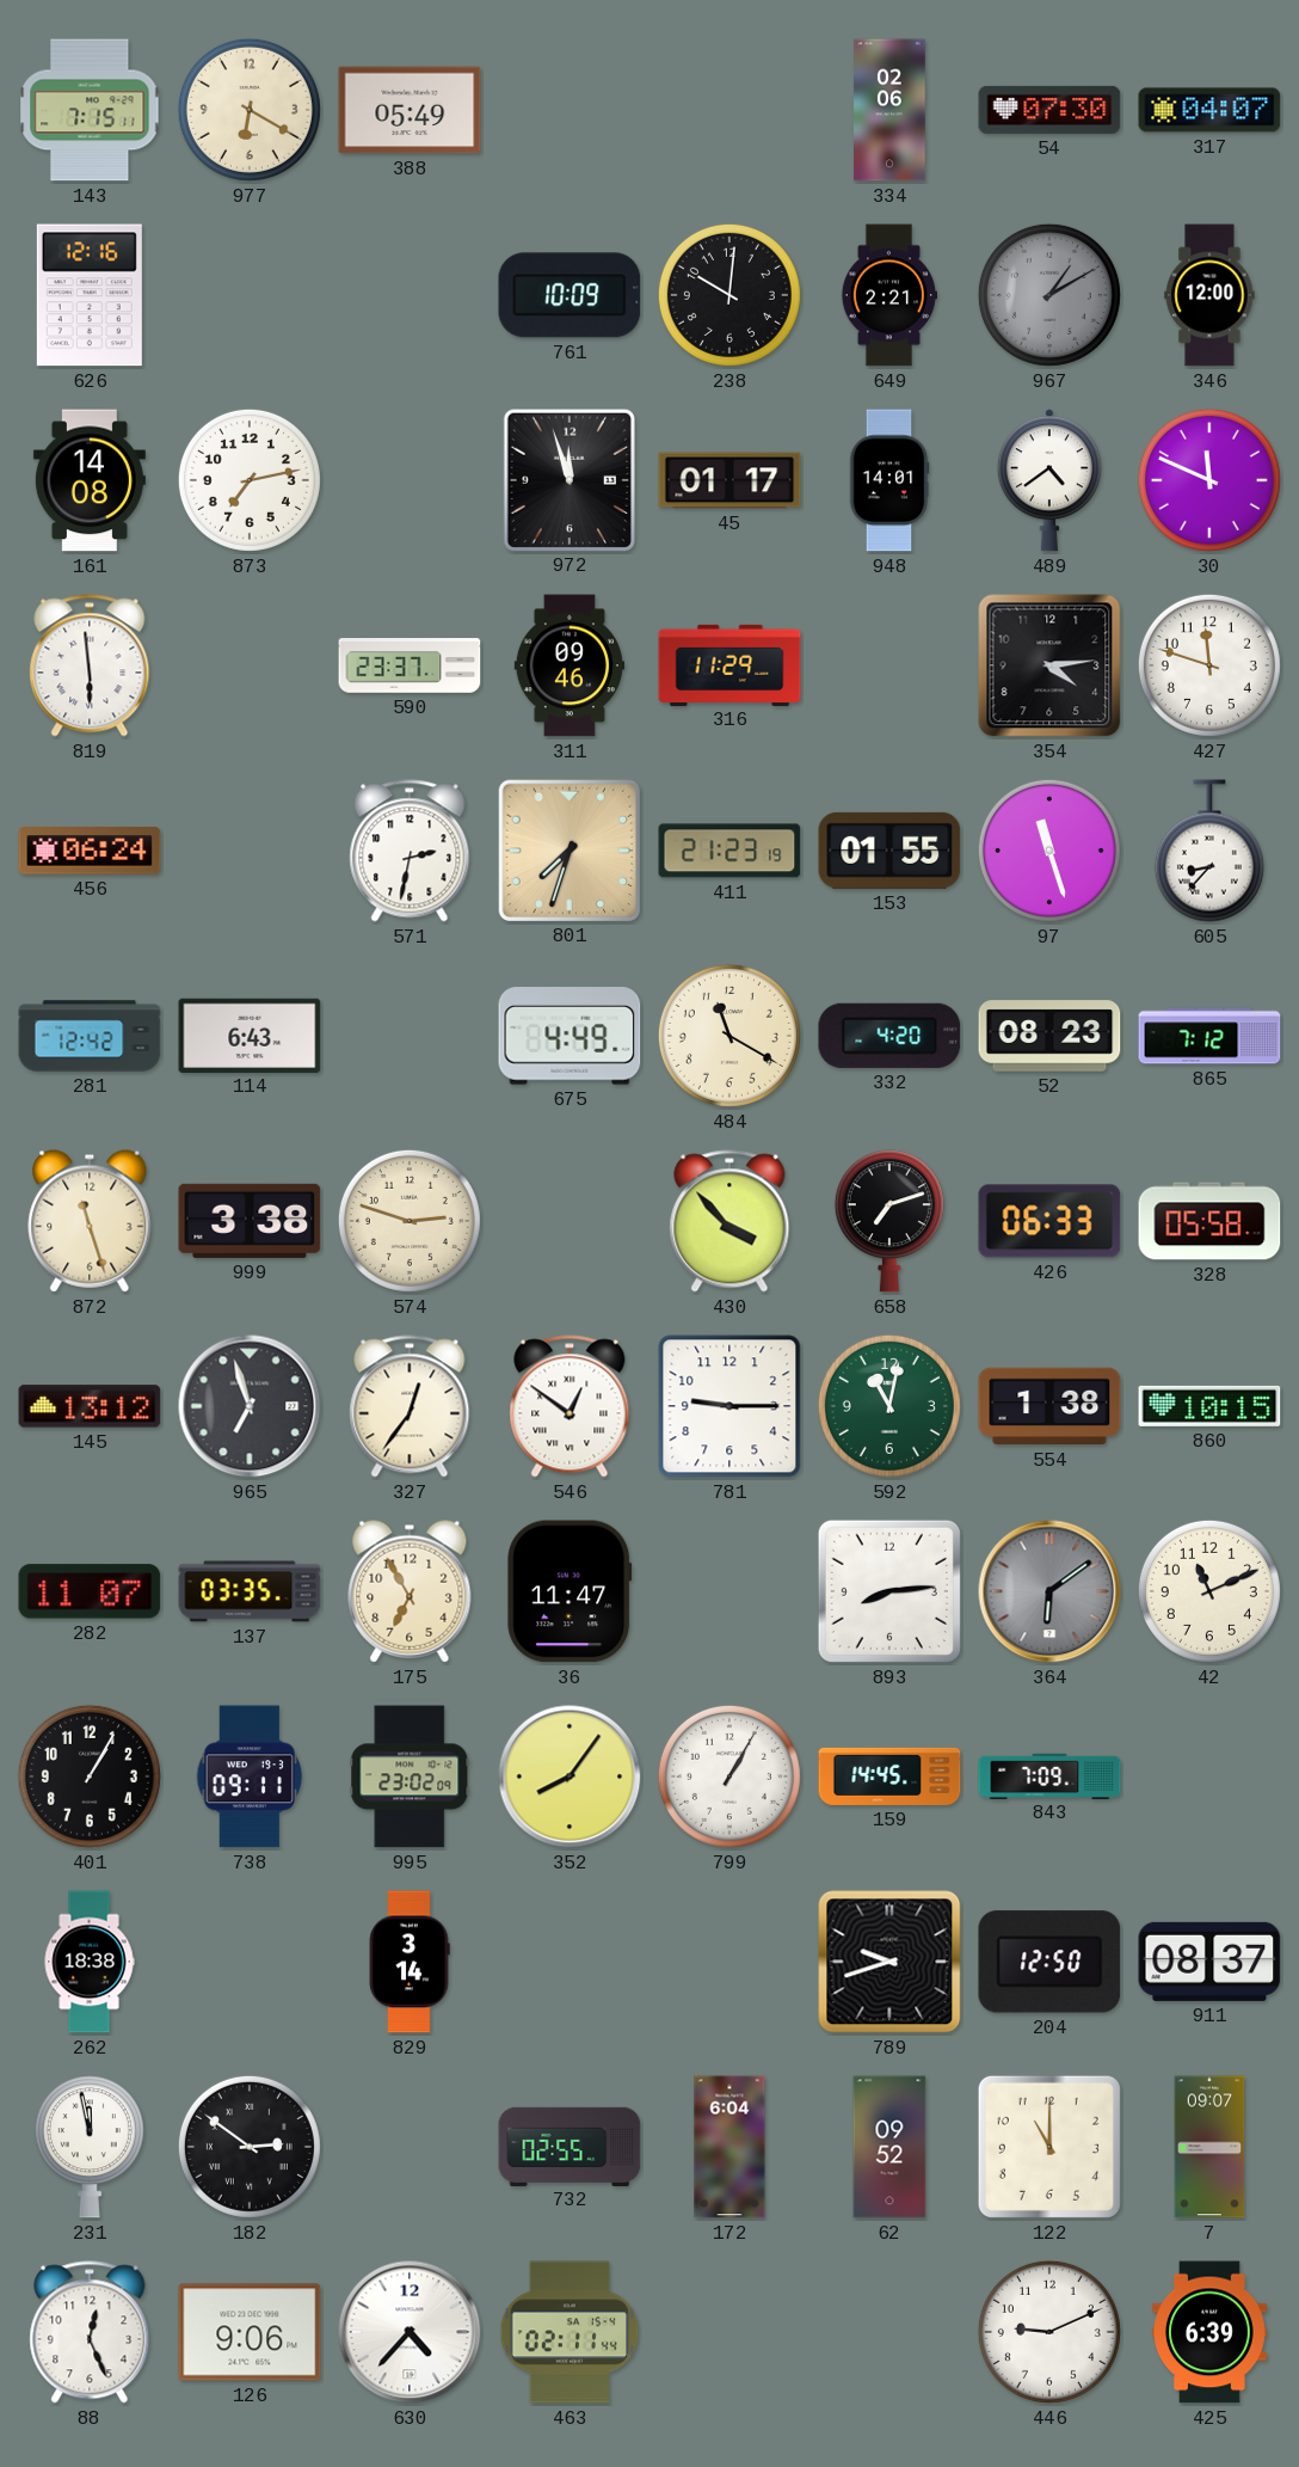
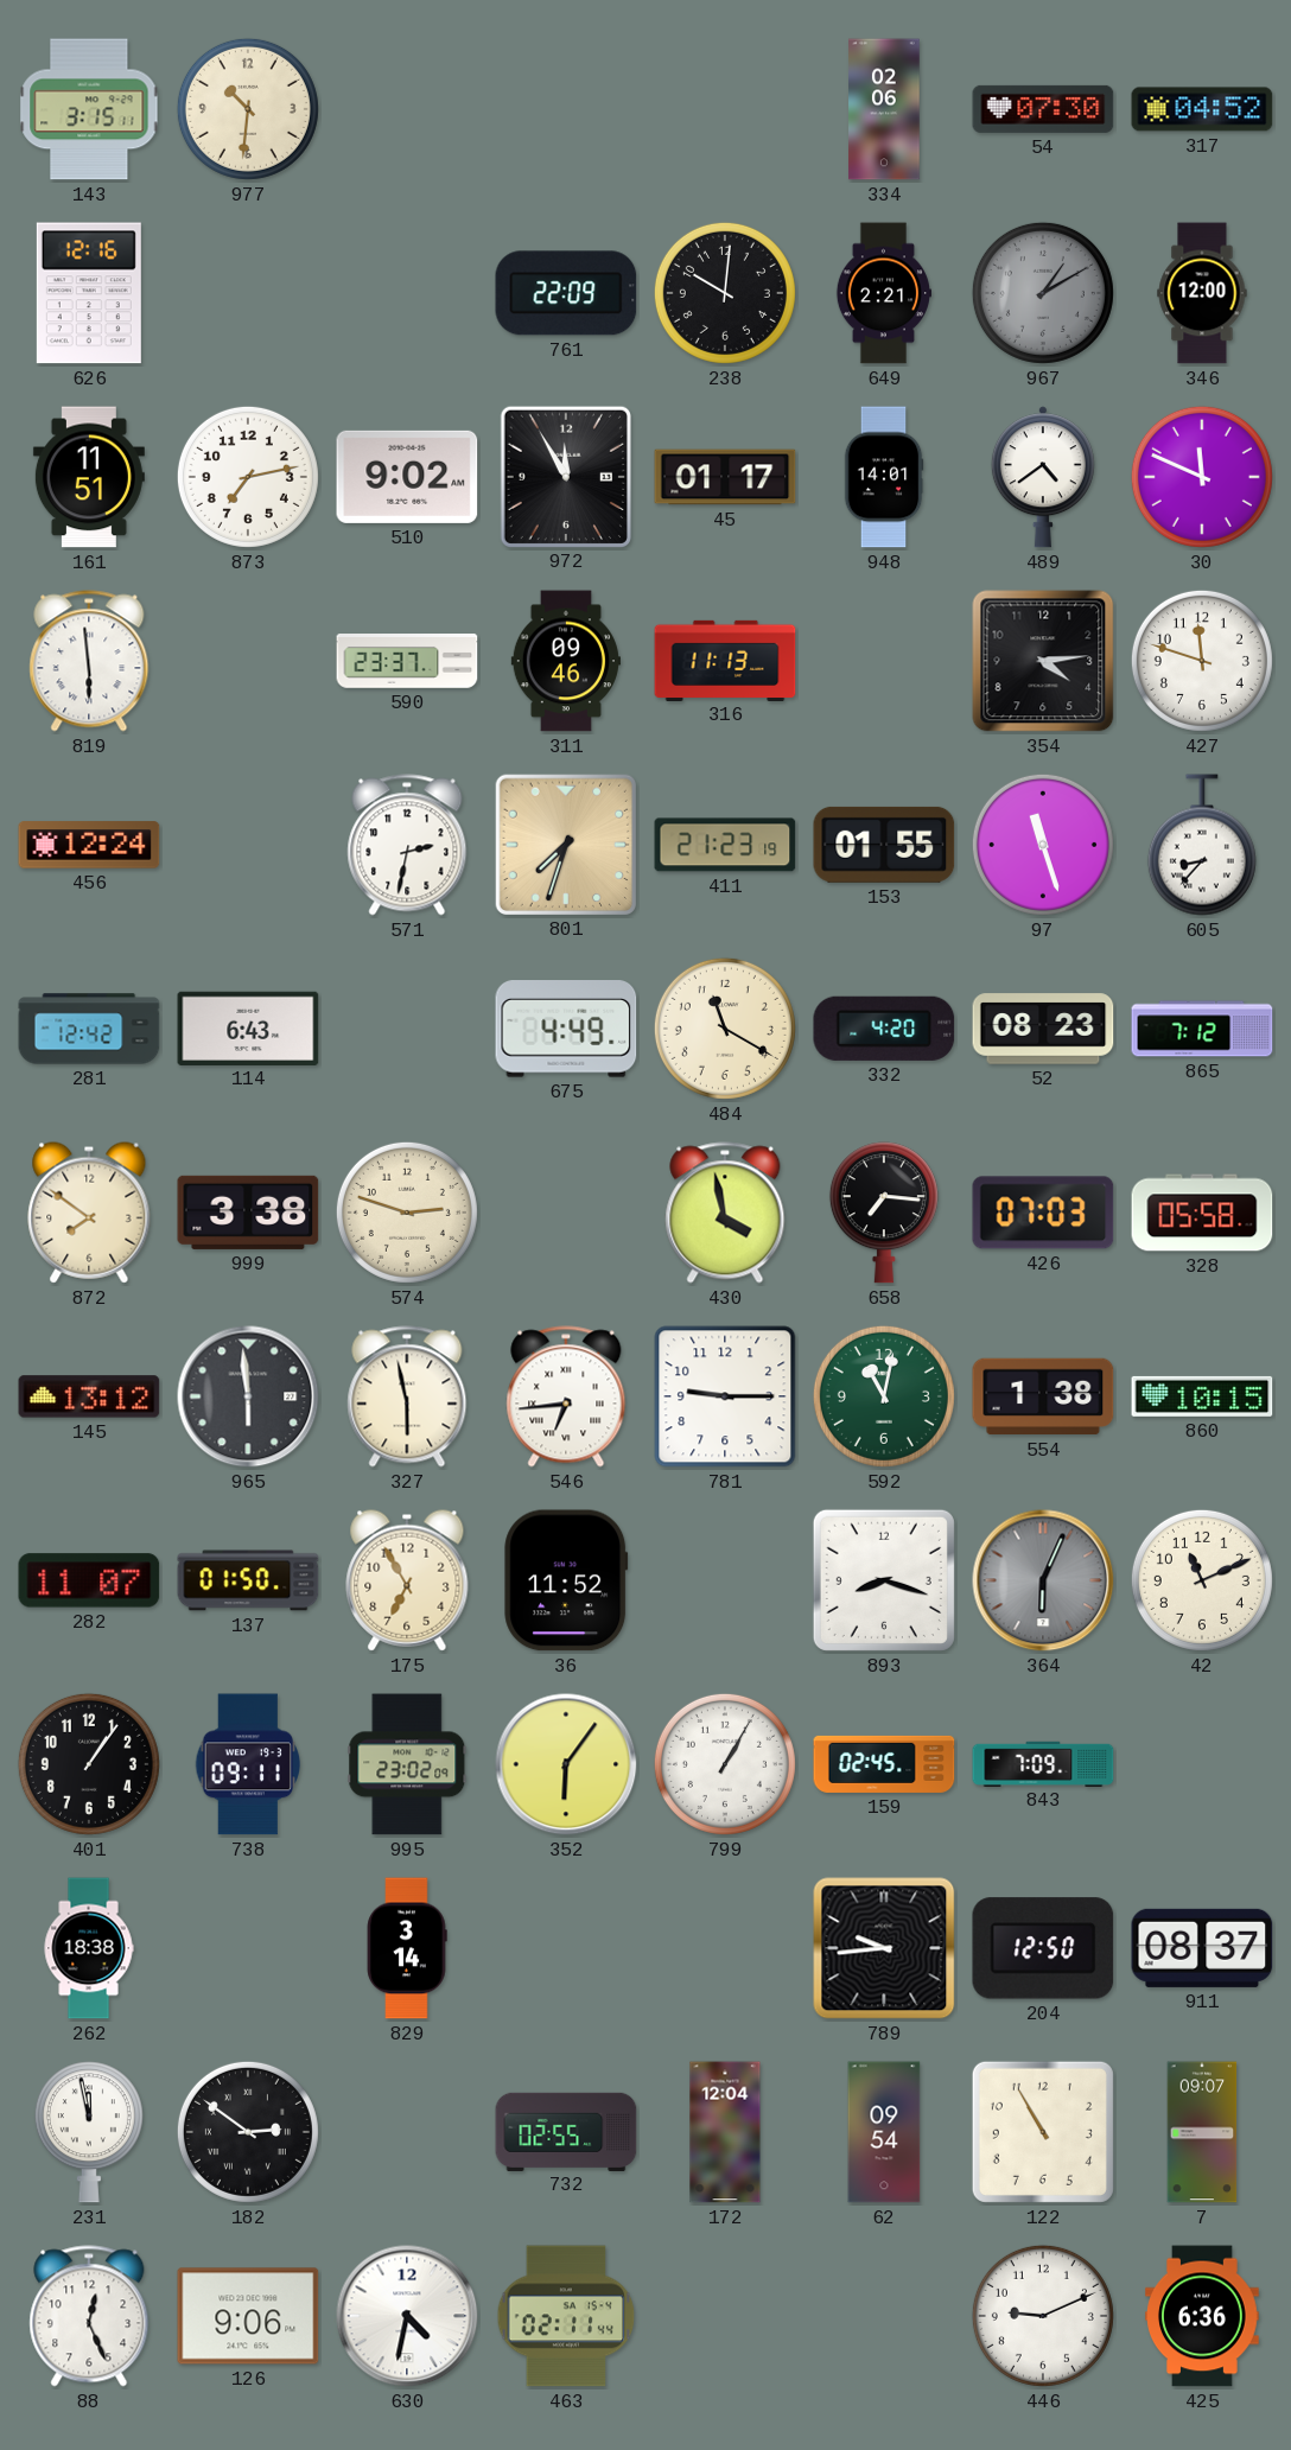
143: 7:15 -> 3:15
977: 6:20 -> 10:31
388: 05:49 -> none
317: 04:07 -> 04:52
761: 10:09 -> 22:09
161: 14:08 -> 11:51
510: none -> 9:02
972: 11:57 -> 11:55
316: 11:29 -> 11:13
456: 06:24 -> 12:24
872: 11:27 -> 7:51
430: 3:53 -> 3:58
658: 7:12 -> 7:16
426: 06:33 -> 07:03
965: 6:57 -> 5:59
327: 12:36 -> 5:58
546: 12:51 -> 6:44
137: 03:35 -> 01:50
36: 11:47 -> 11:52
893: 8:14 -> 8:18
364: 6:09 -> 6:04
401: 1:05 -> 1:06
352: 8:06 -> 6:06
159: 14:45 -> 02:45
789: 9:42 -> 9:44
172: 6:04 -> 12:04
62: 09:52 -> 09:54
122: 11:00 -> 10:55
630: 4:37 -> 4:32
425: 6:39 -> 6:36
